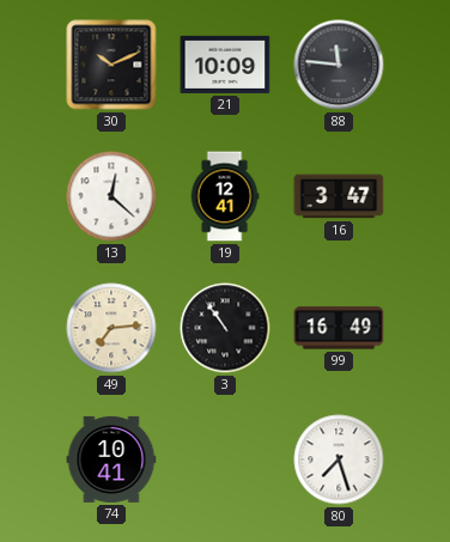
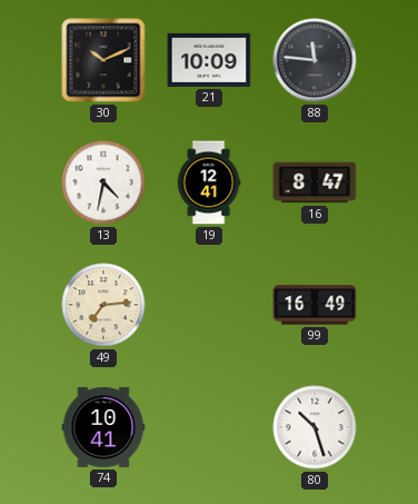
13: 12:22 -> 4:32
16: 3:47 -> 8:47
3: 10:54 -> none
80: 7:27 -> 10:27
